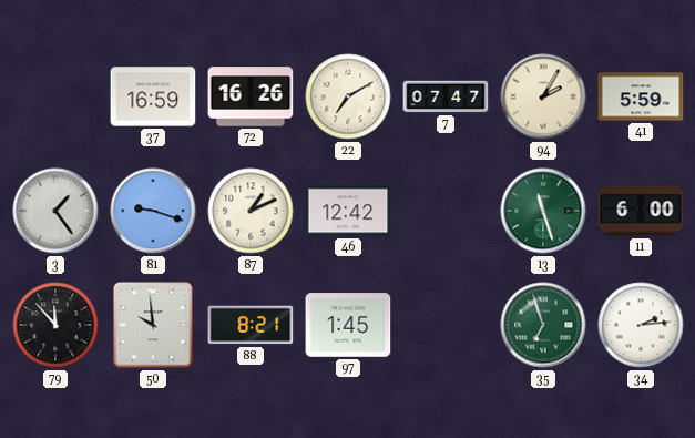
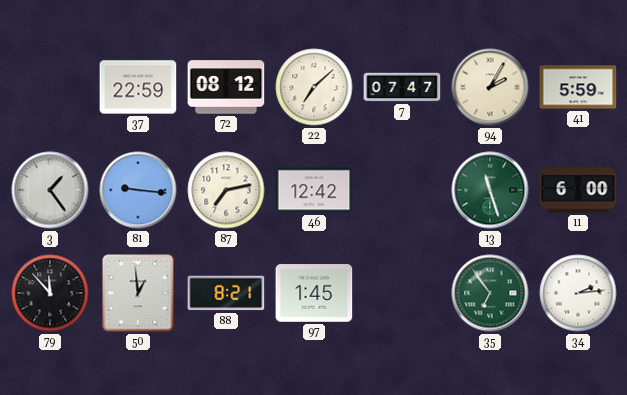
37: 16:59 -> 22:59
72: 16:26 -> 08:12
22: 7:10 -> 7:08
81: 9:18 -> 9:16
87: 1:11 -> 7:13
50: 9:59 -> 12:59
35: 6:57 -> 6:54
